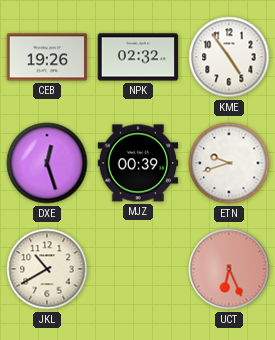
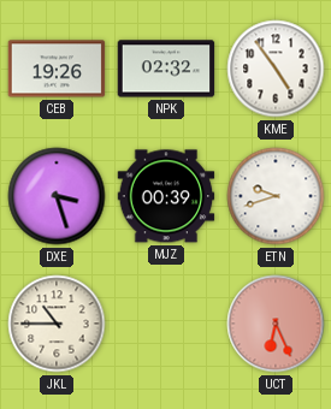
DXE: 12:27 -> 3:27
JKL: 10:40 -> 10:45
